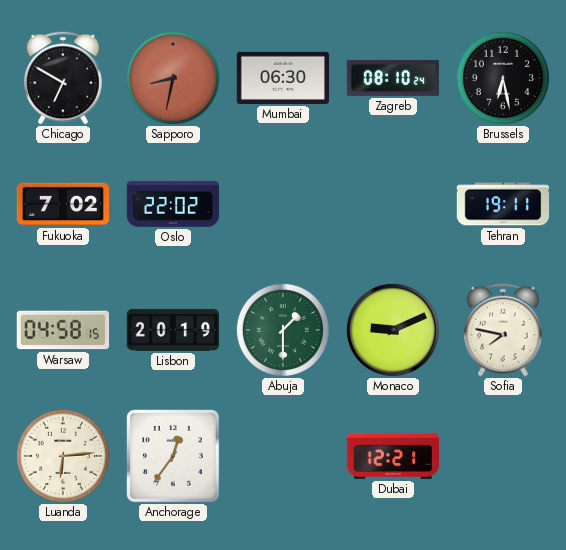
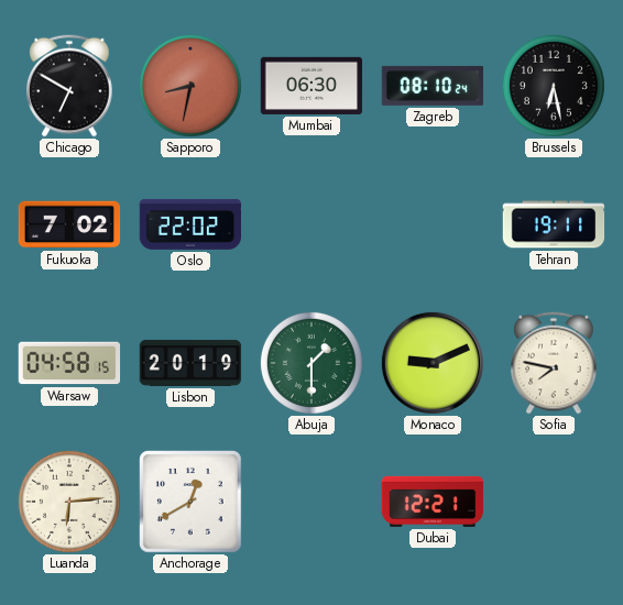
Anchorage: 12:36 -> 12:40
